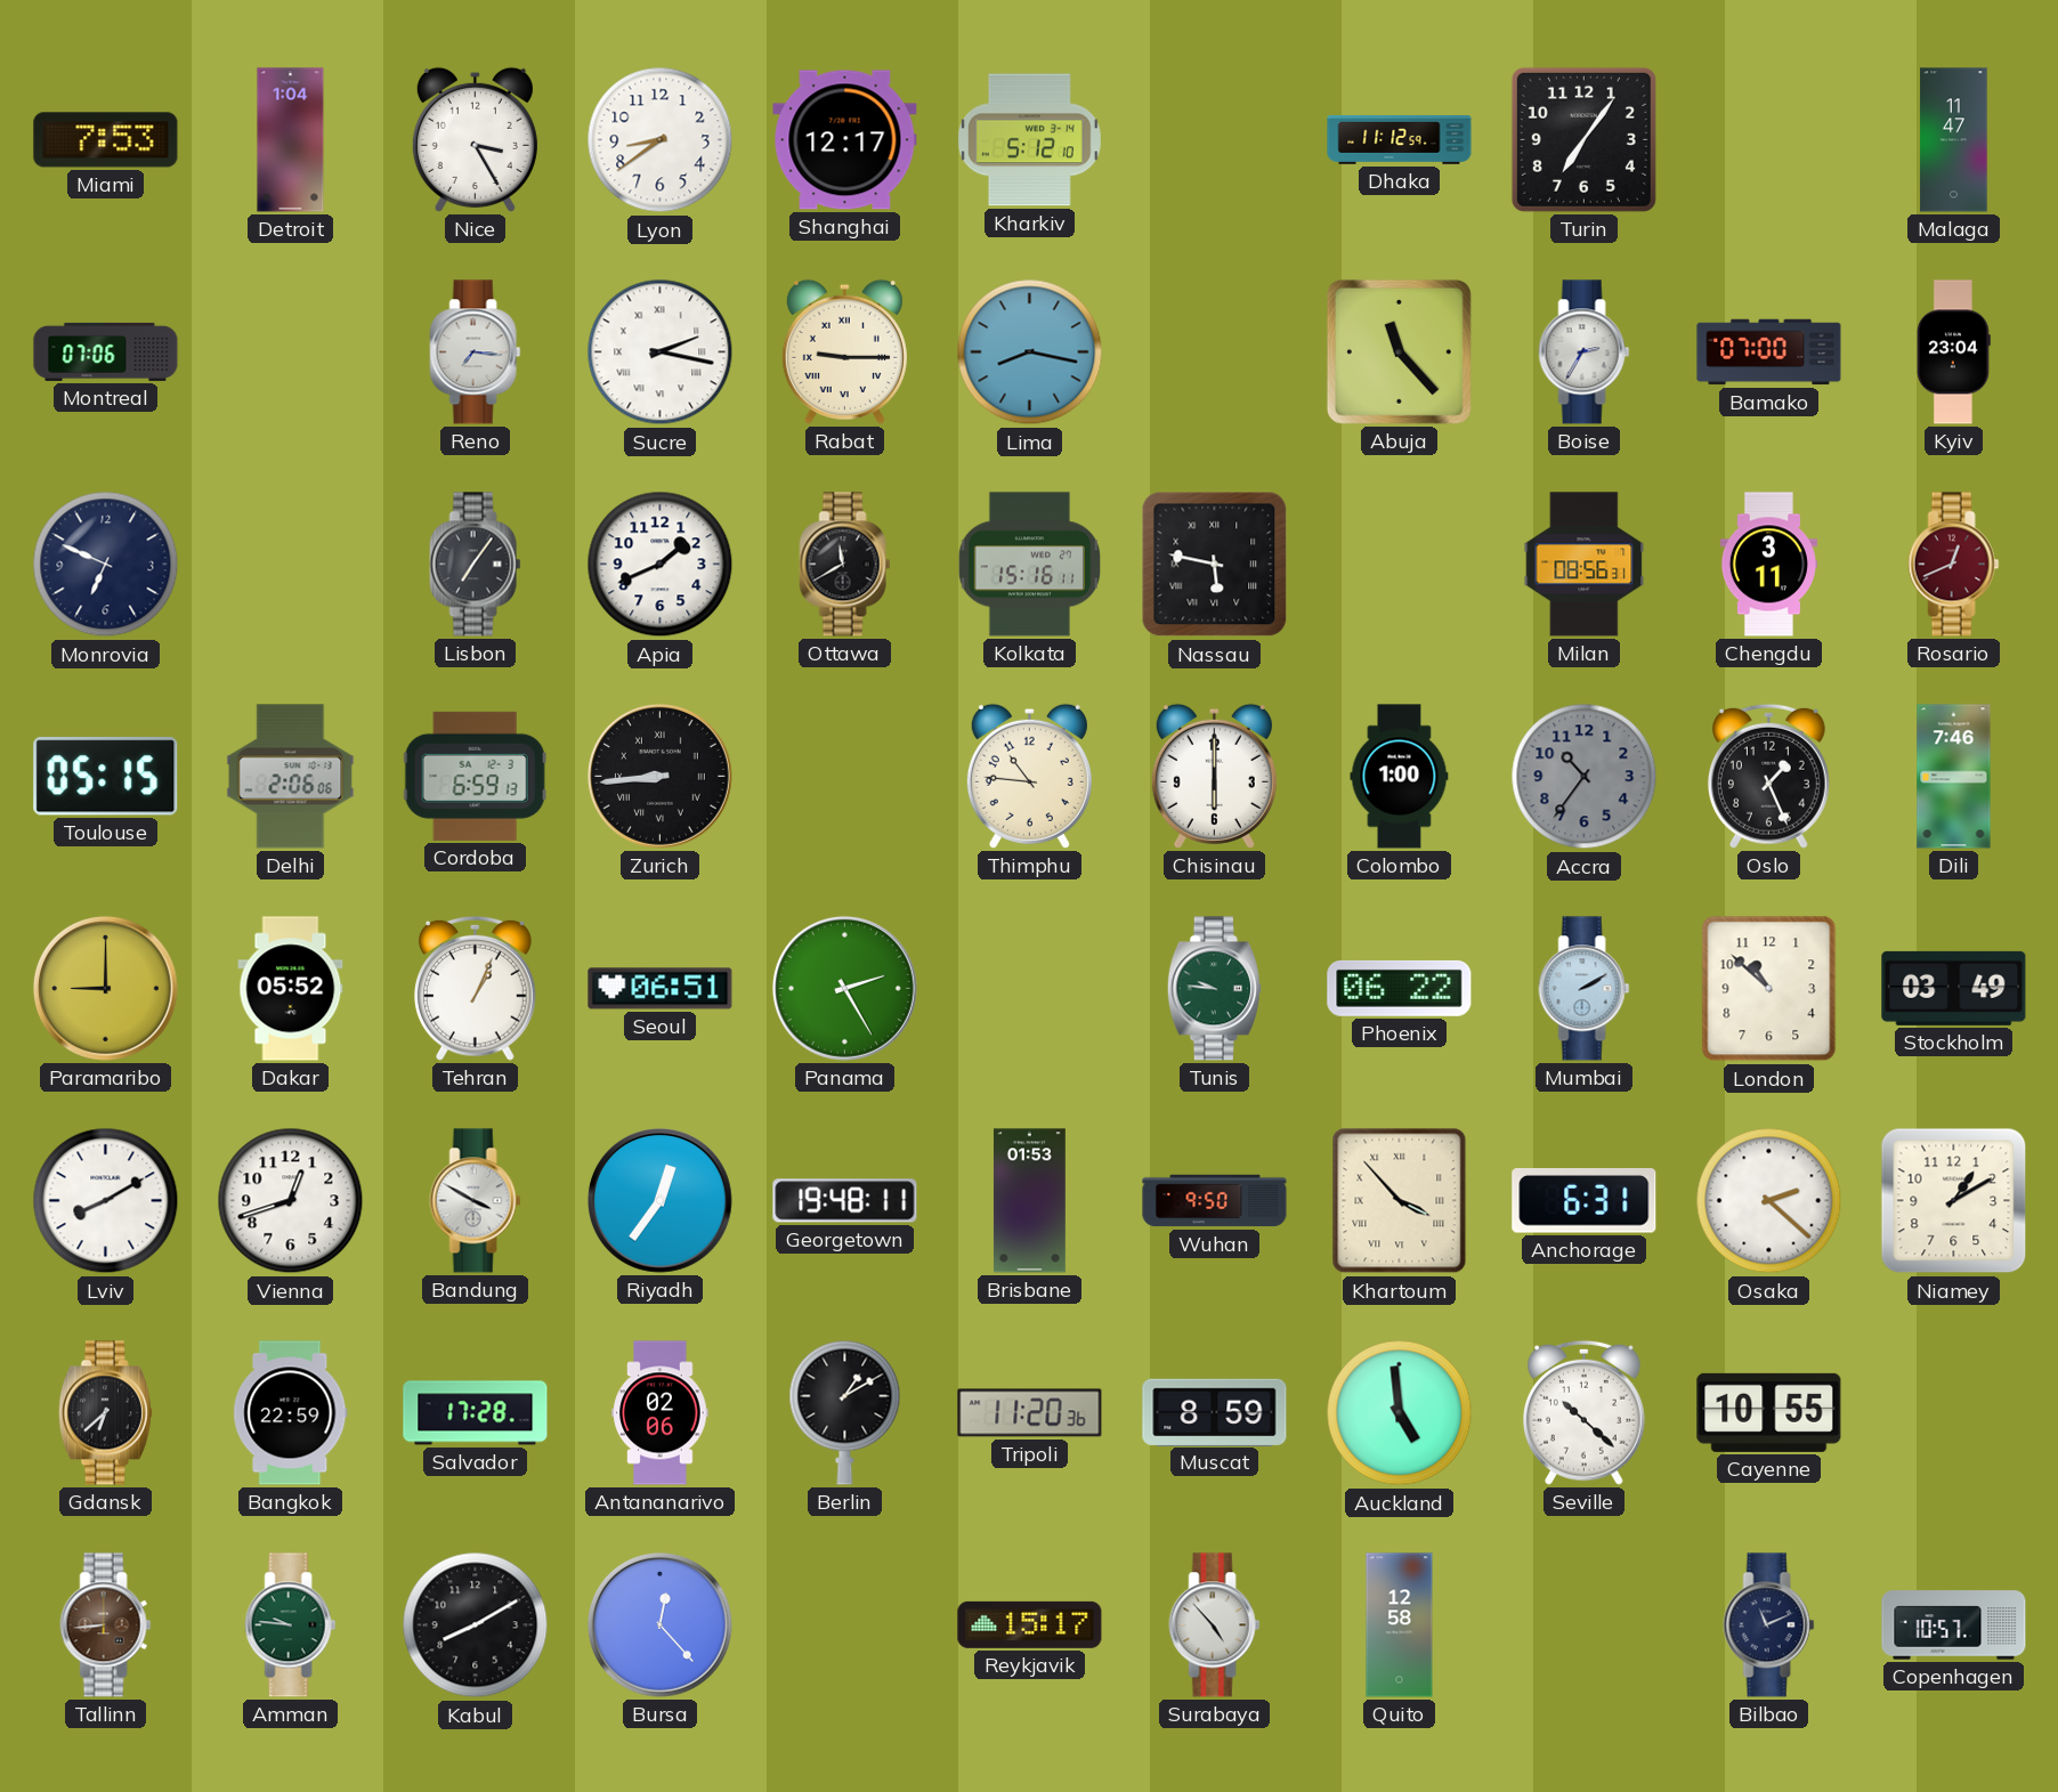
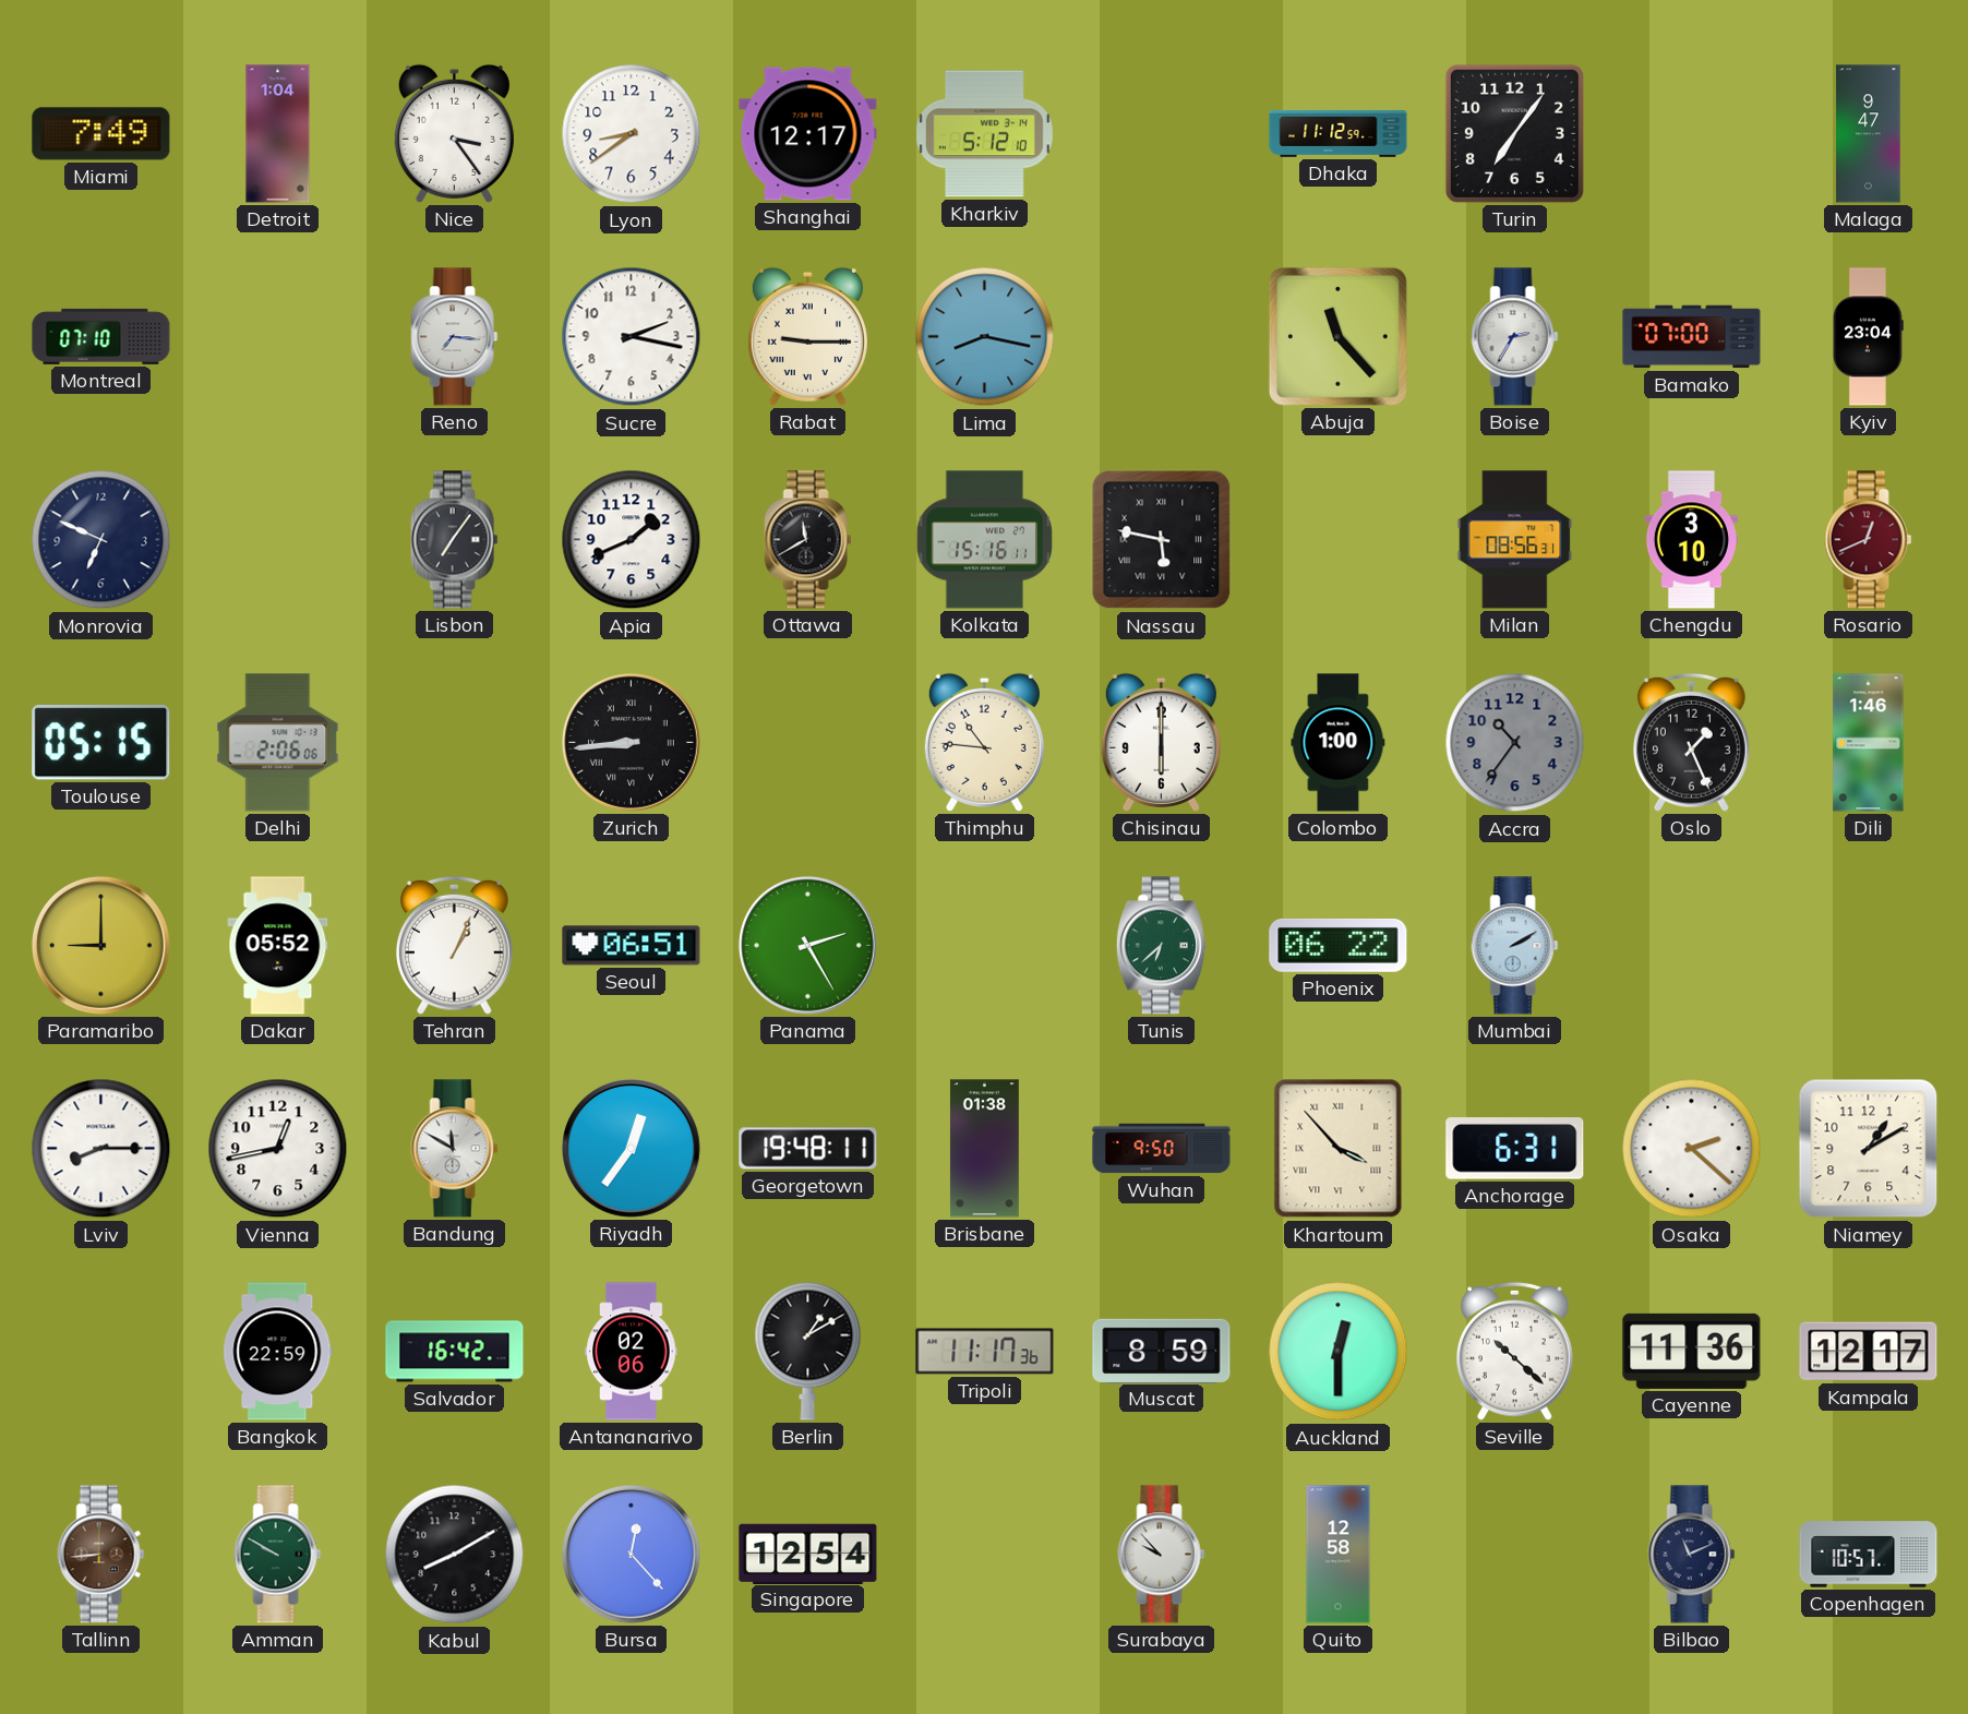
Miami: 7:53 -> 7:49
Nice: 3:25 -> 3:24
Malaga: 11:47 -> 9:47
Montreal: 07:06 -> 07:10
Sucre numerals: Roman -> Arabic
Chengdu: 3:11 -> 3:10
Cordoba: 6:59 -> none
Dili: 7:46 -> 1:46
Tunis: 9:46 -> 6:38
London: 10:52 -> none
Stockholm: 03:49 -> none
Lviv: 8:10 -> 8:15
Vienna: 12:42 -> 12:43
Bandung: 3:50 -> 11:50
Brisbane: 01:53 -> 01:38
Gdansk: 6:38 -> none
Salvador: 17:28 -> 16:42
Tripoli: 11:20 -> 11:17
Auckland: 4:59 -> 12:30
Cayenne: 10:55 -> 11:36
Kampala: none -> 12:17
Amman: 9:46 -> 9:50
Singapore: none -> 12:54
Reykjavik: 15:17 -> none
Surabaya: 4:53 -> 9:53
